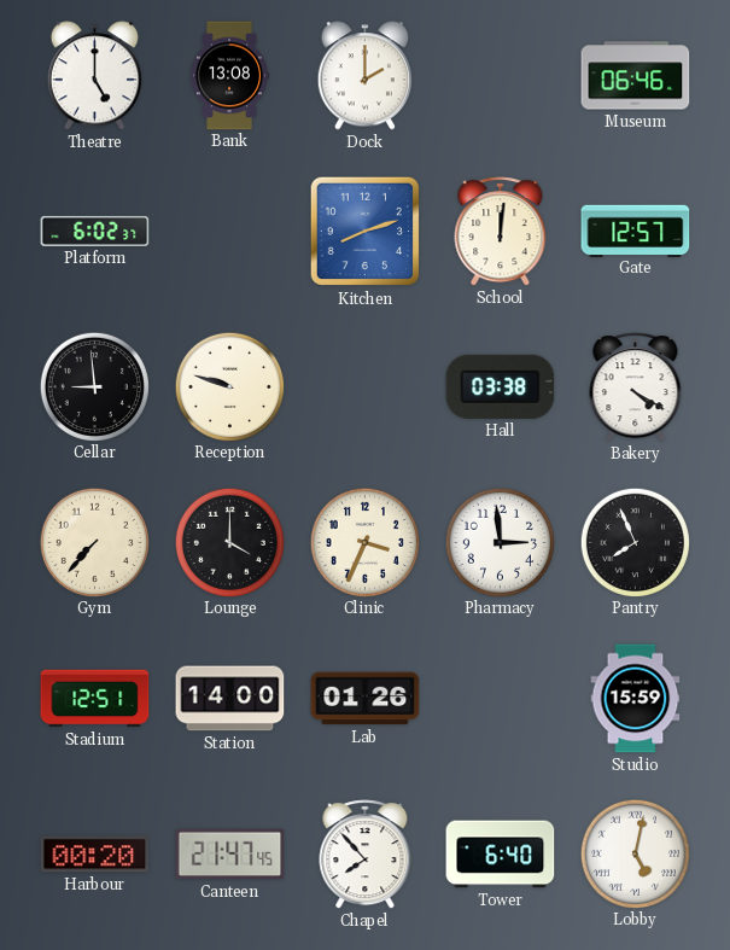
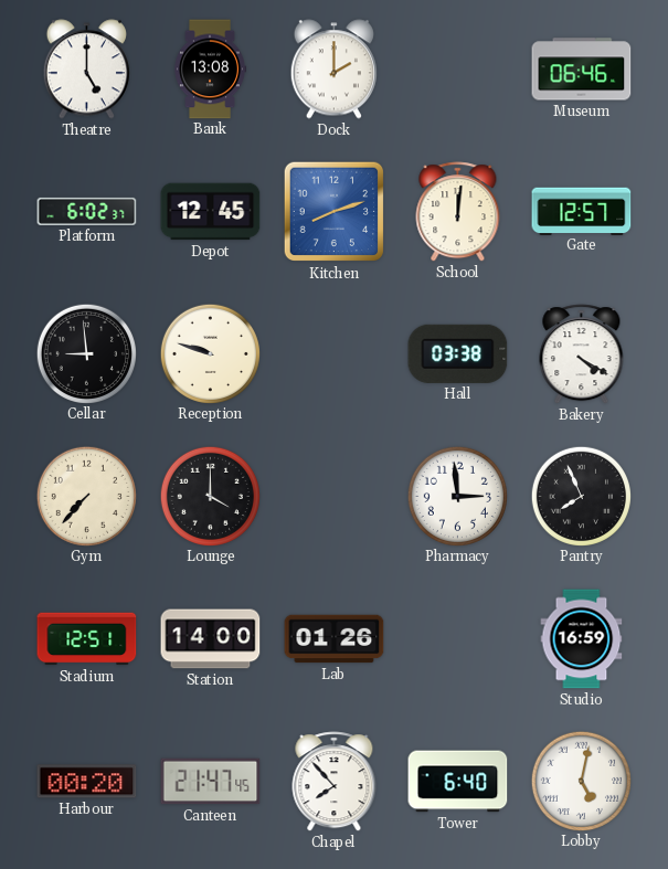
Depot: none -> 12:45
Clinic: 3:34 -> none
Studio: 15:59 -> 16:59
